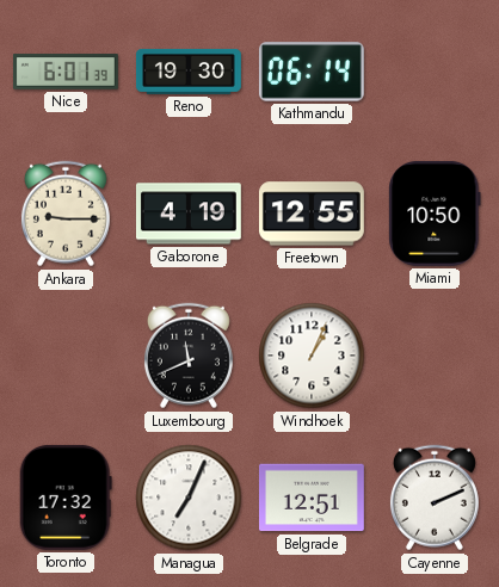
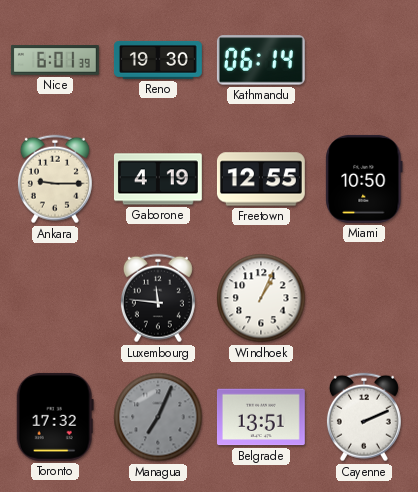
Luxembourg: 11:41 -> 11:46
Managua dial: white -> grey
Belgrade: 12:51 -> 13:51
